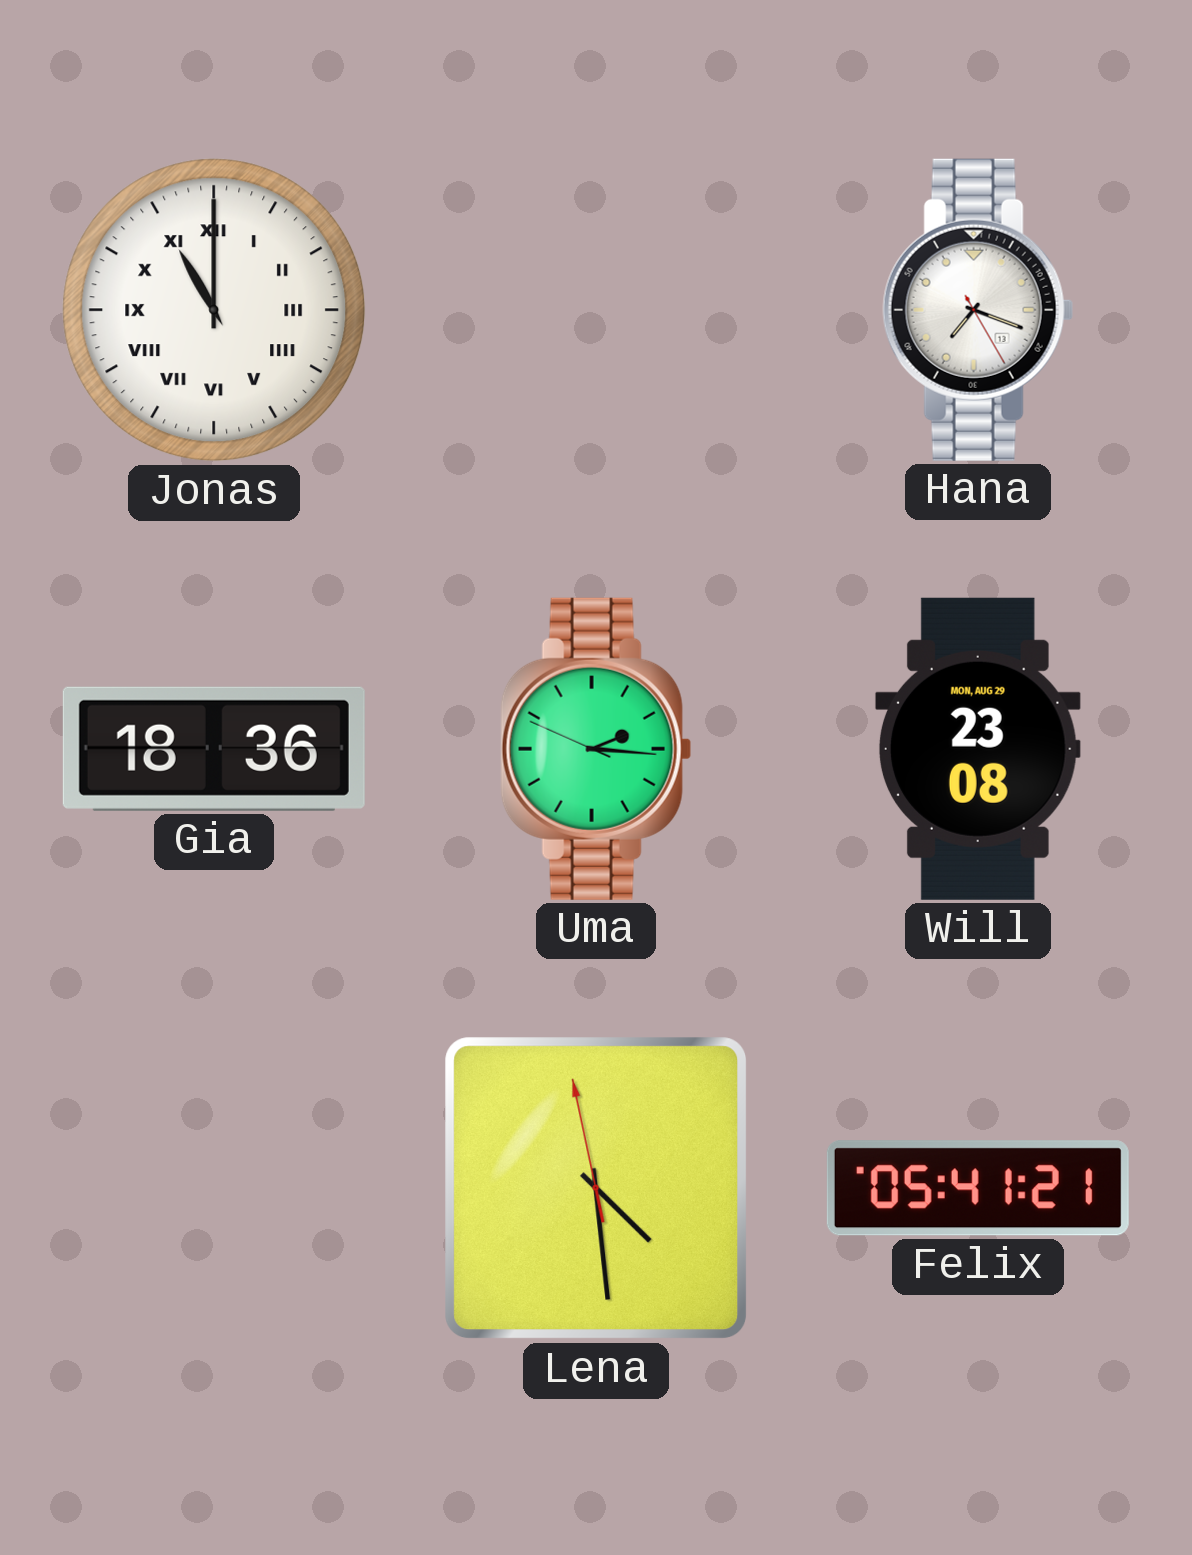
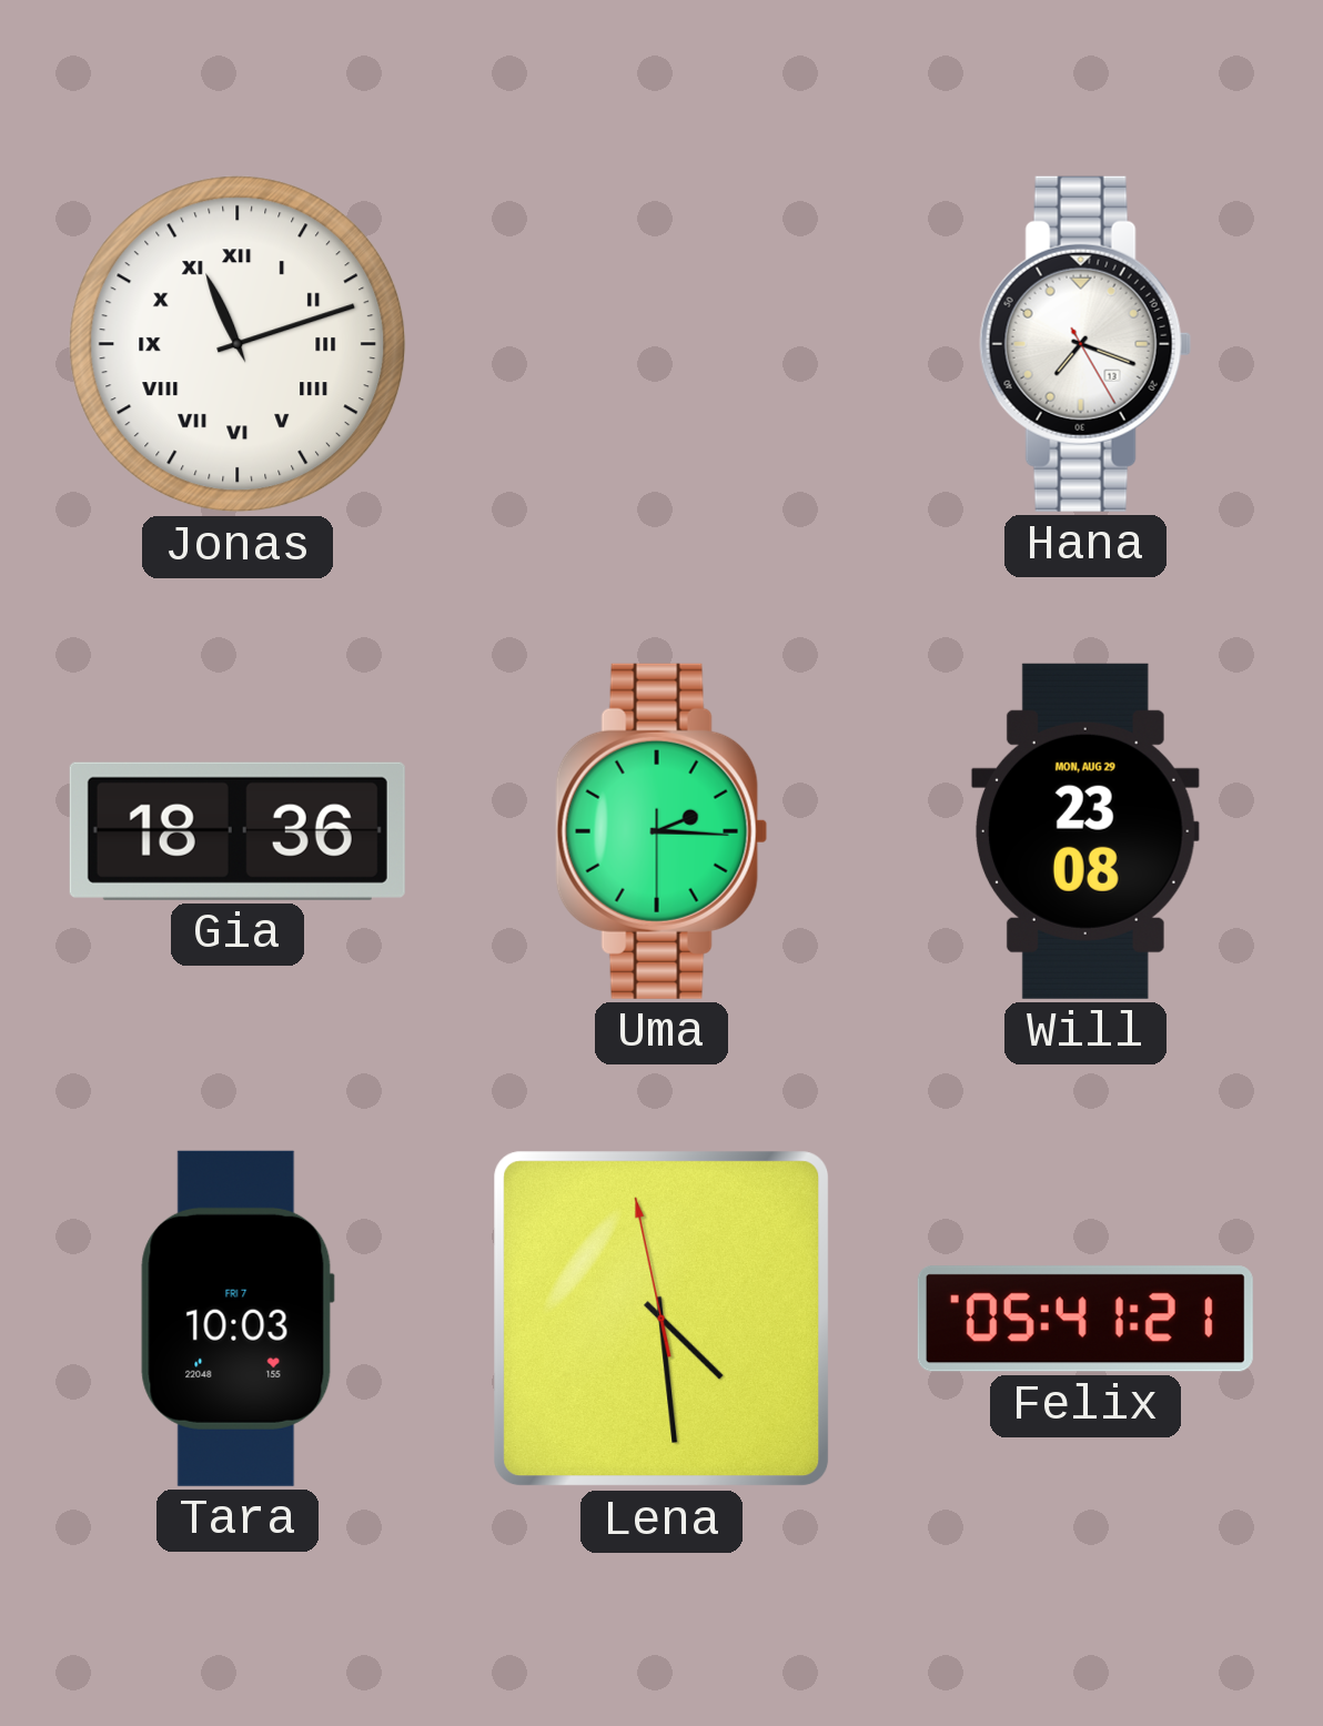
Jonas: 11:00 -> 11:12
Uma: 2:15:49 -> 2:15:30
Tara: none -> 10:03
